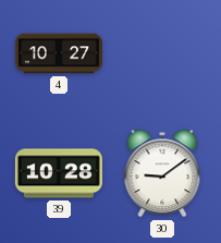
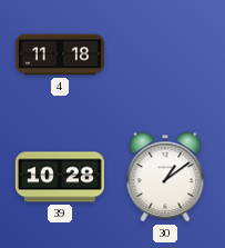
4: 10:27 -> 11:18
30: 9:09 -> 1:09
